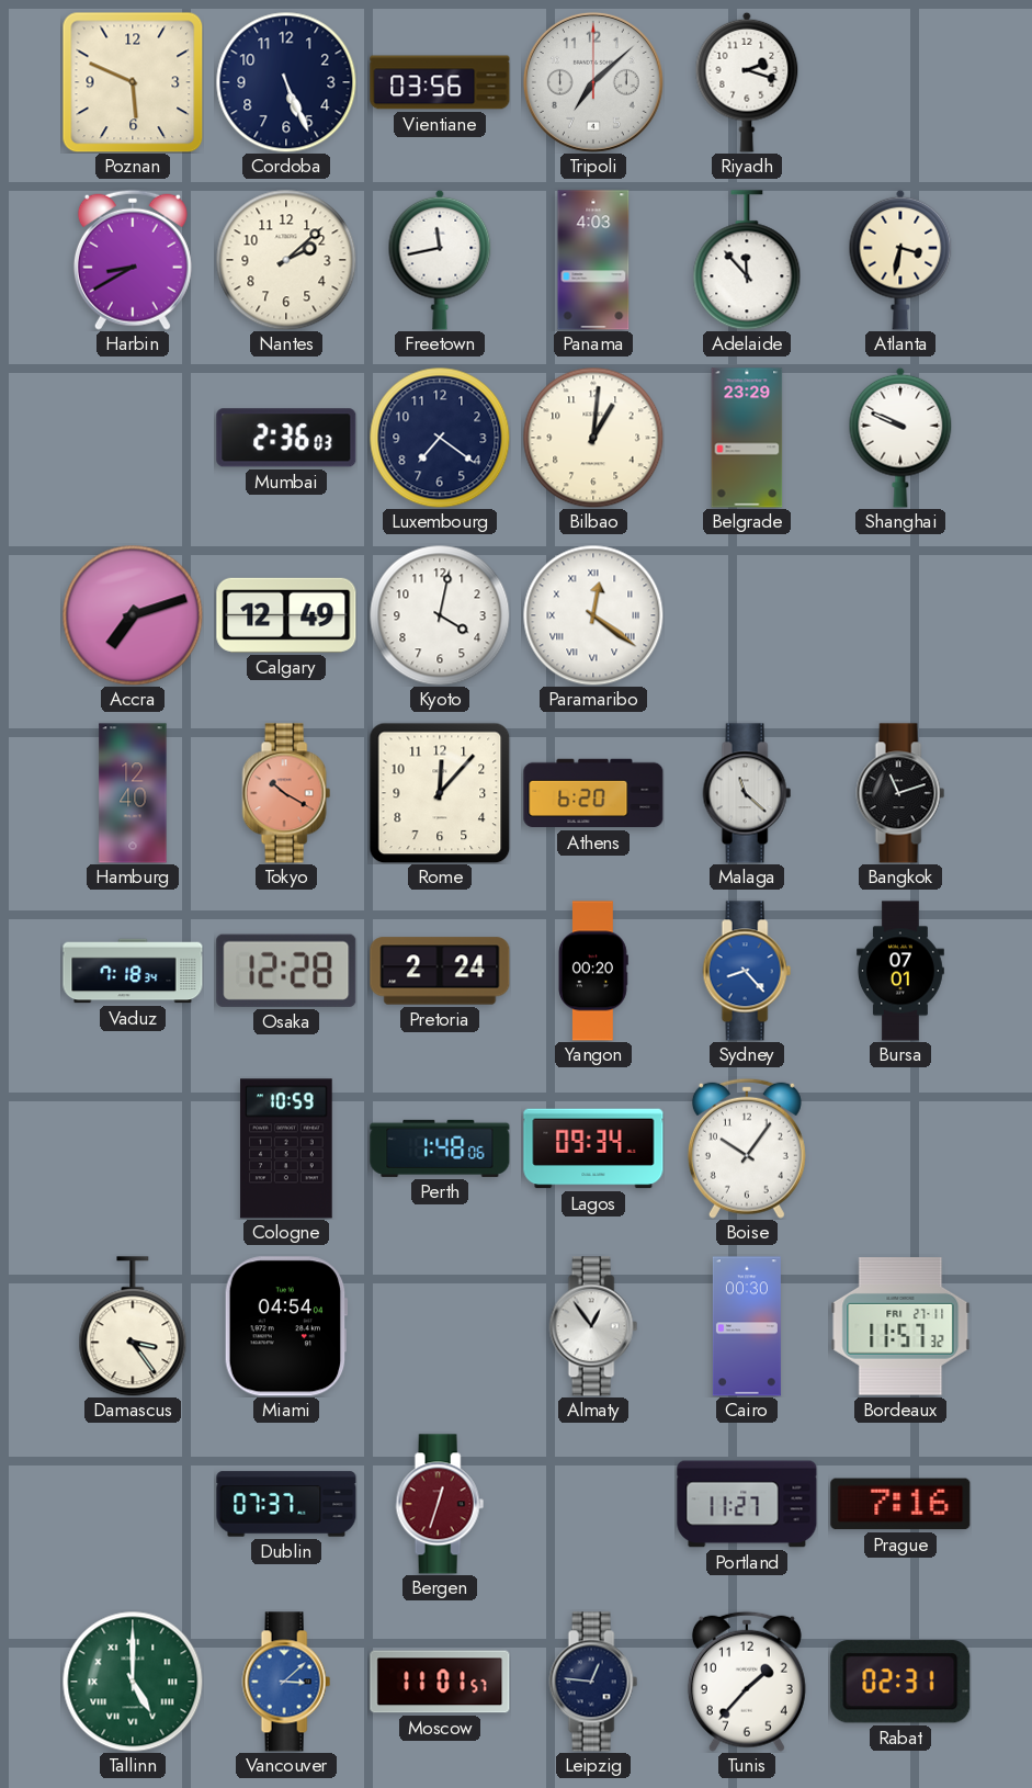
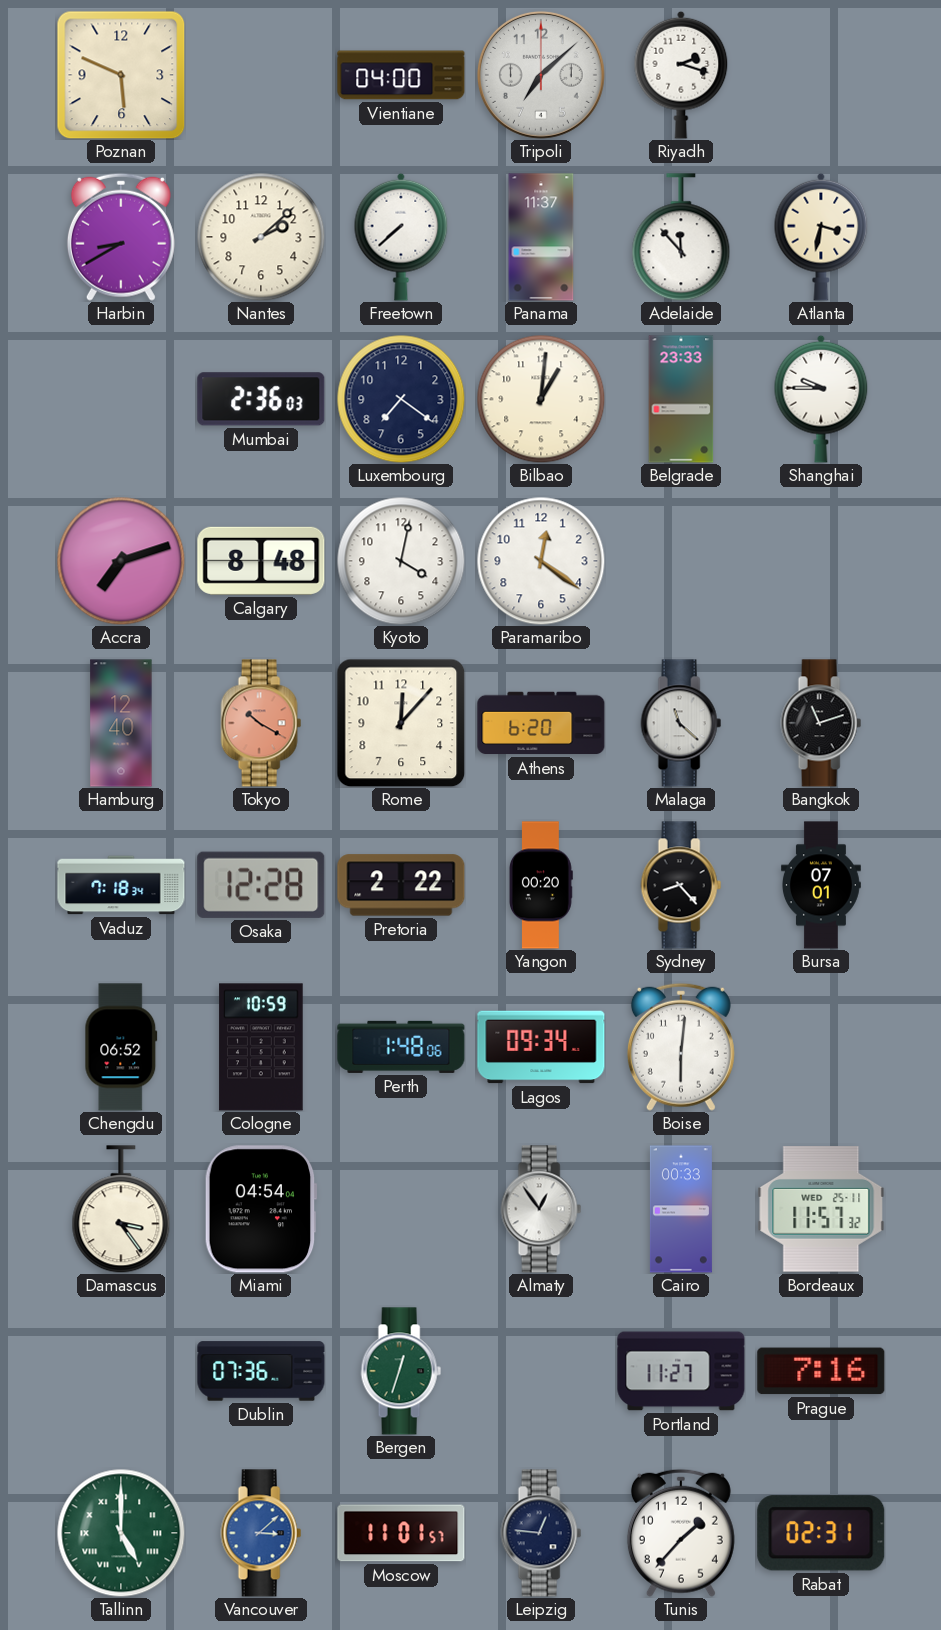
Cordoba: 5:26 -> none
Vientiane: 03:56 -> 04:00
Freetown: 11:43 -> 7:38
Panama: 4:03 -> 11:37
Belgrade: 23:29 -> 23:33
Shanghai: 9:49 -> 9:45
Calgary: 12:49 -> 8:48
Paramaribo numerals: Roman -> Arabic
Pretoria: 2:24 -> 2:22
Sydney dial: blue -> black
Chengdu: none -> 06:52
Boise: 10:06 -> 6:01
Cairo: 00:30 -> 00:33
Bordeaux date: FRI 27-11 -> WED 25-11
Dublin: 07:37 -> 07:36
Bergen dial: burgundy -> green
